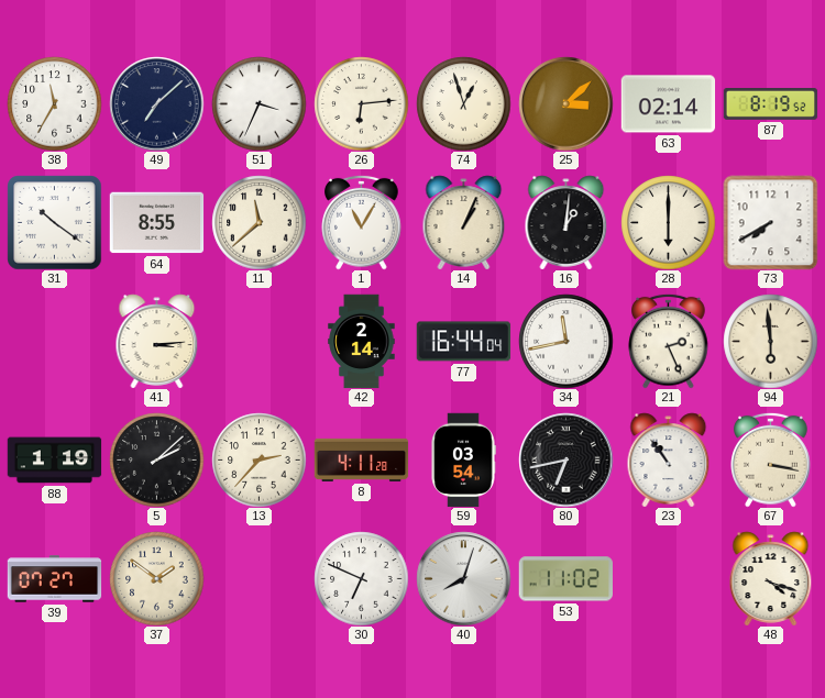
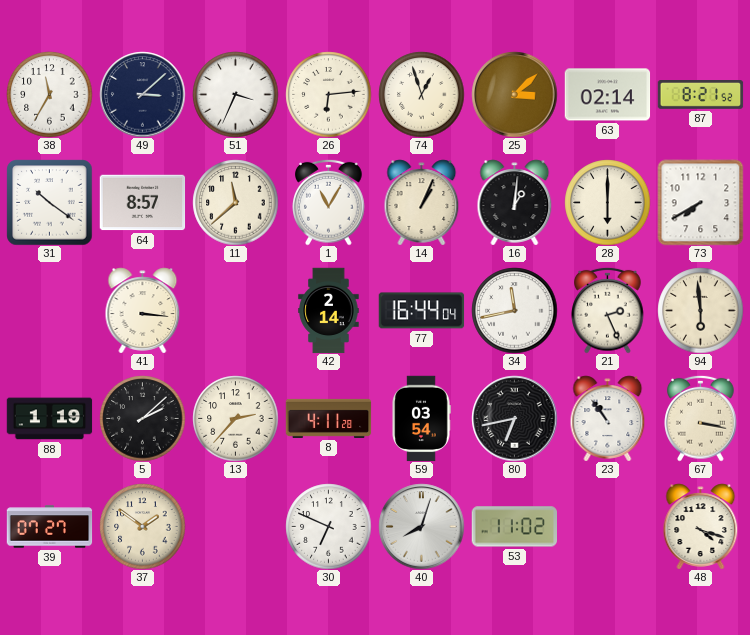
49: 7:08 -> 3:08
87: 8:19 -> 8:21
64: 8:55 -> 8:57
41: 3:14 -> 3:16
